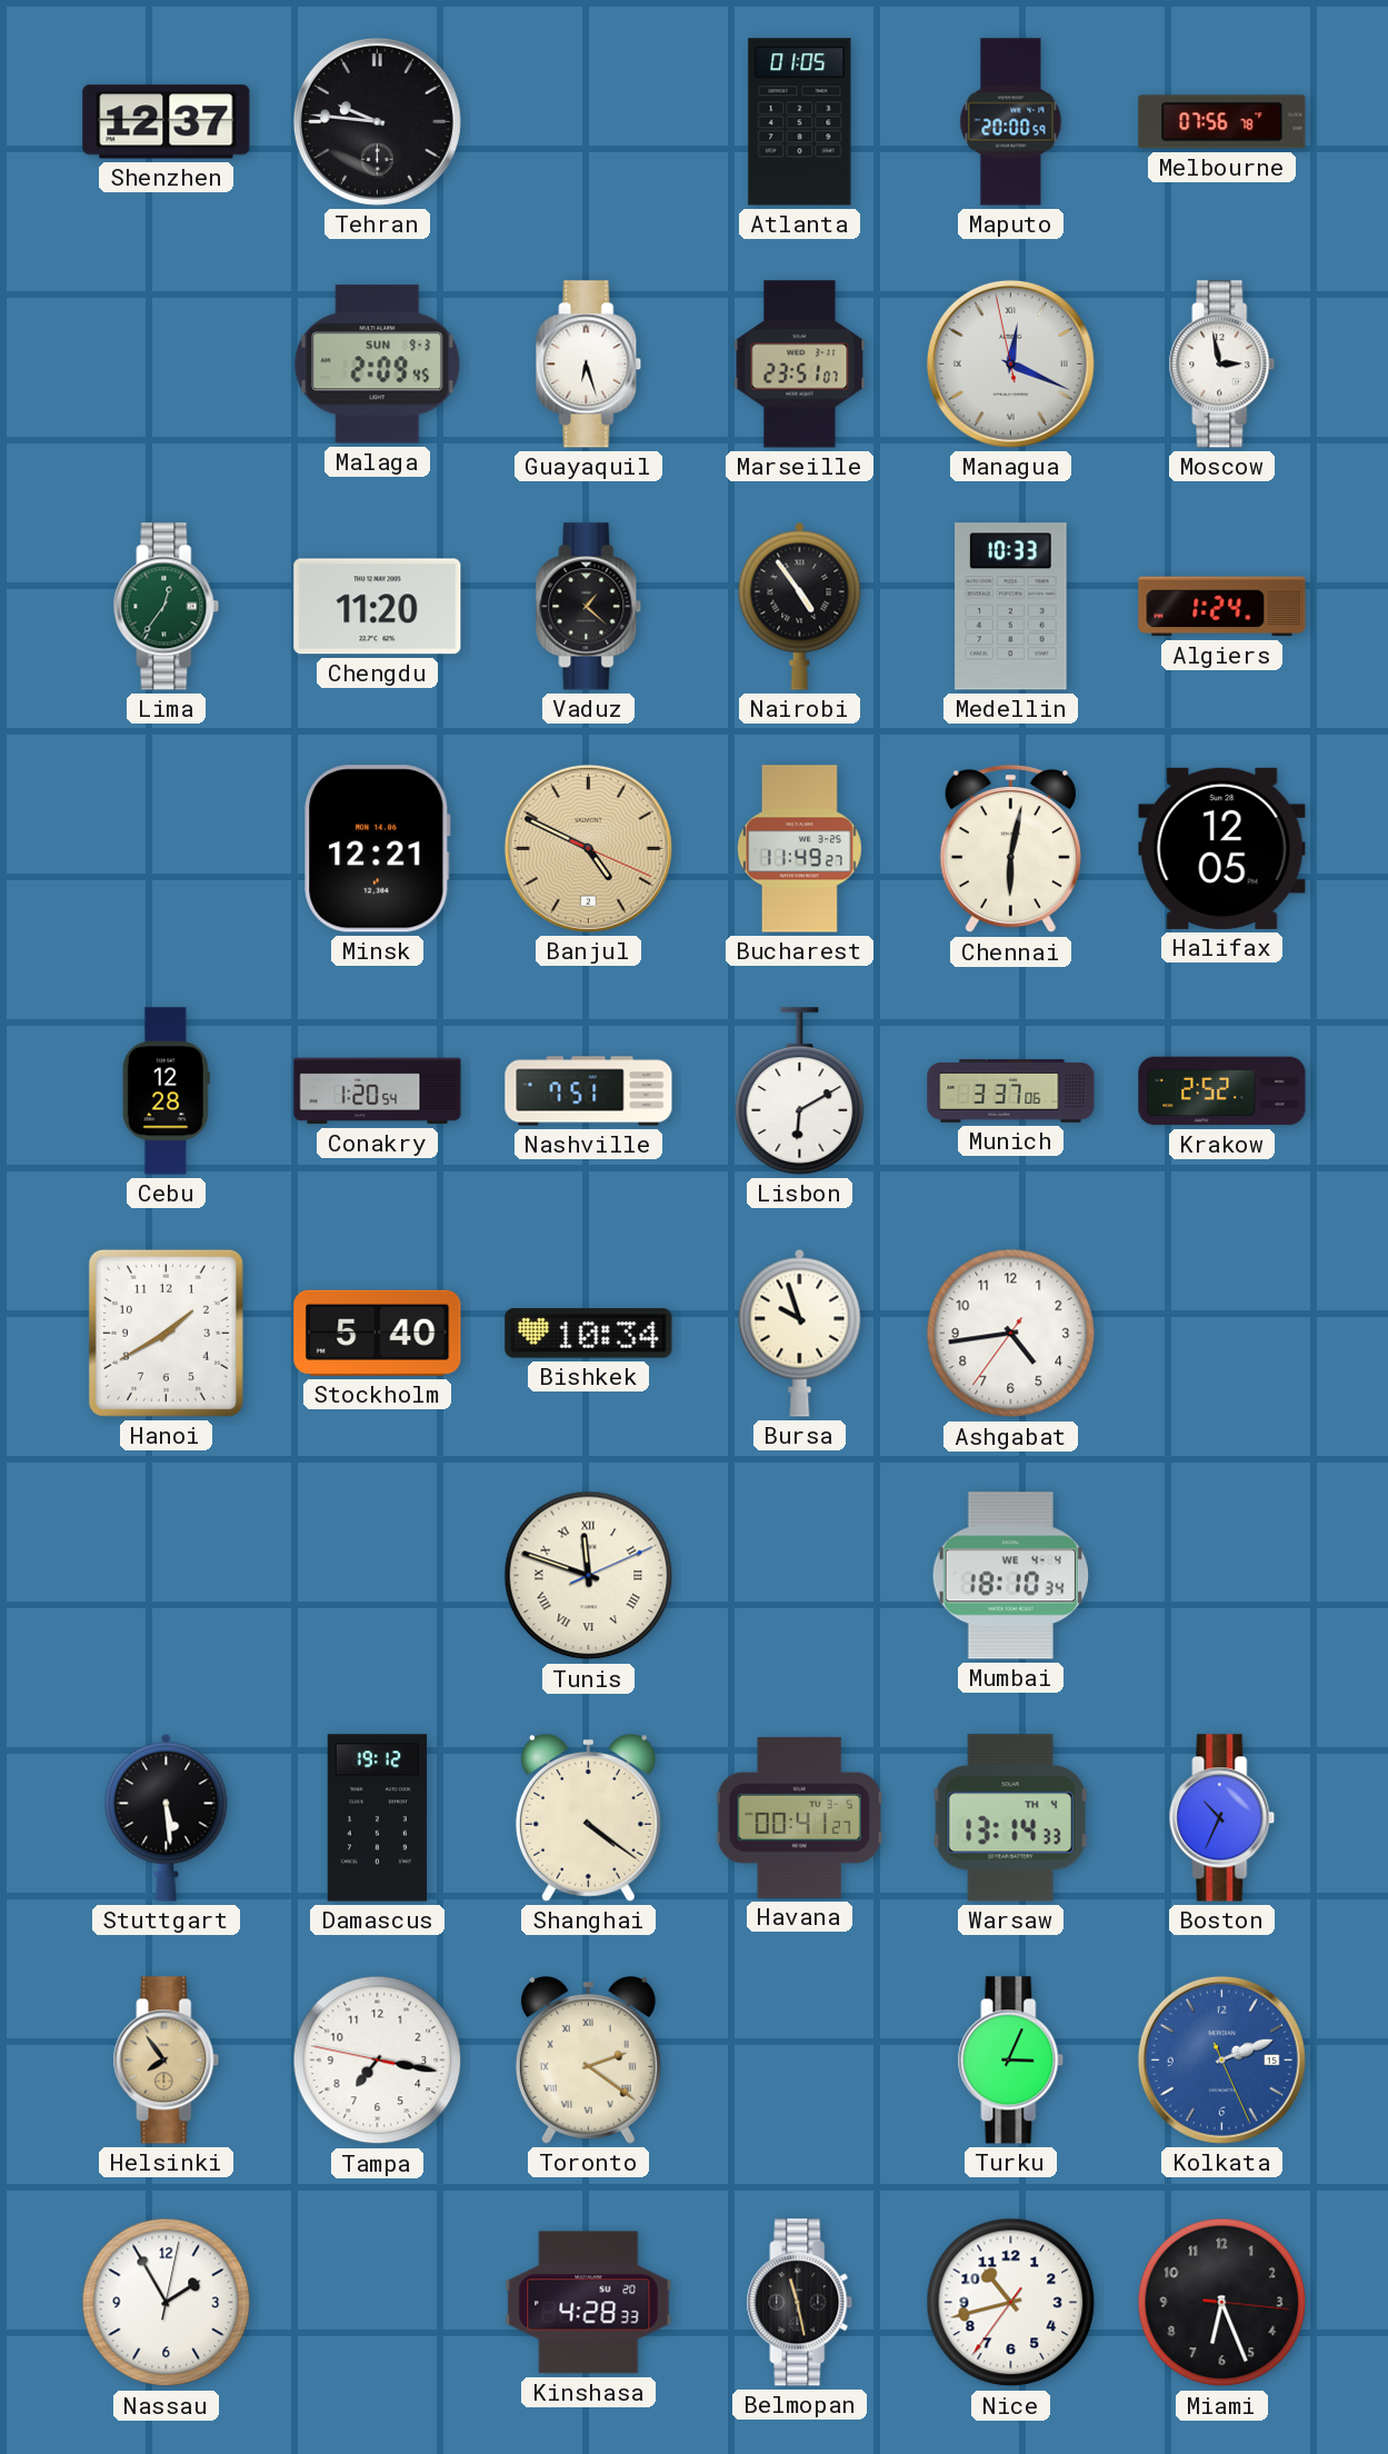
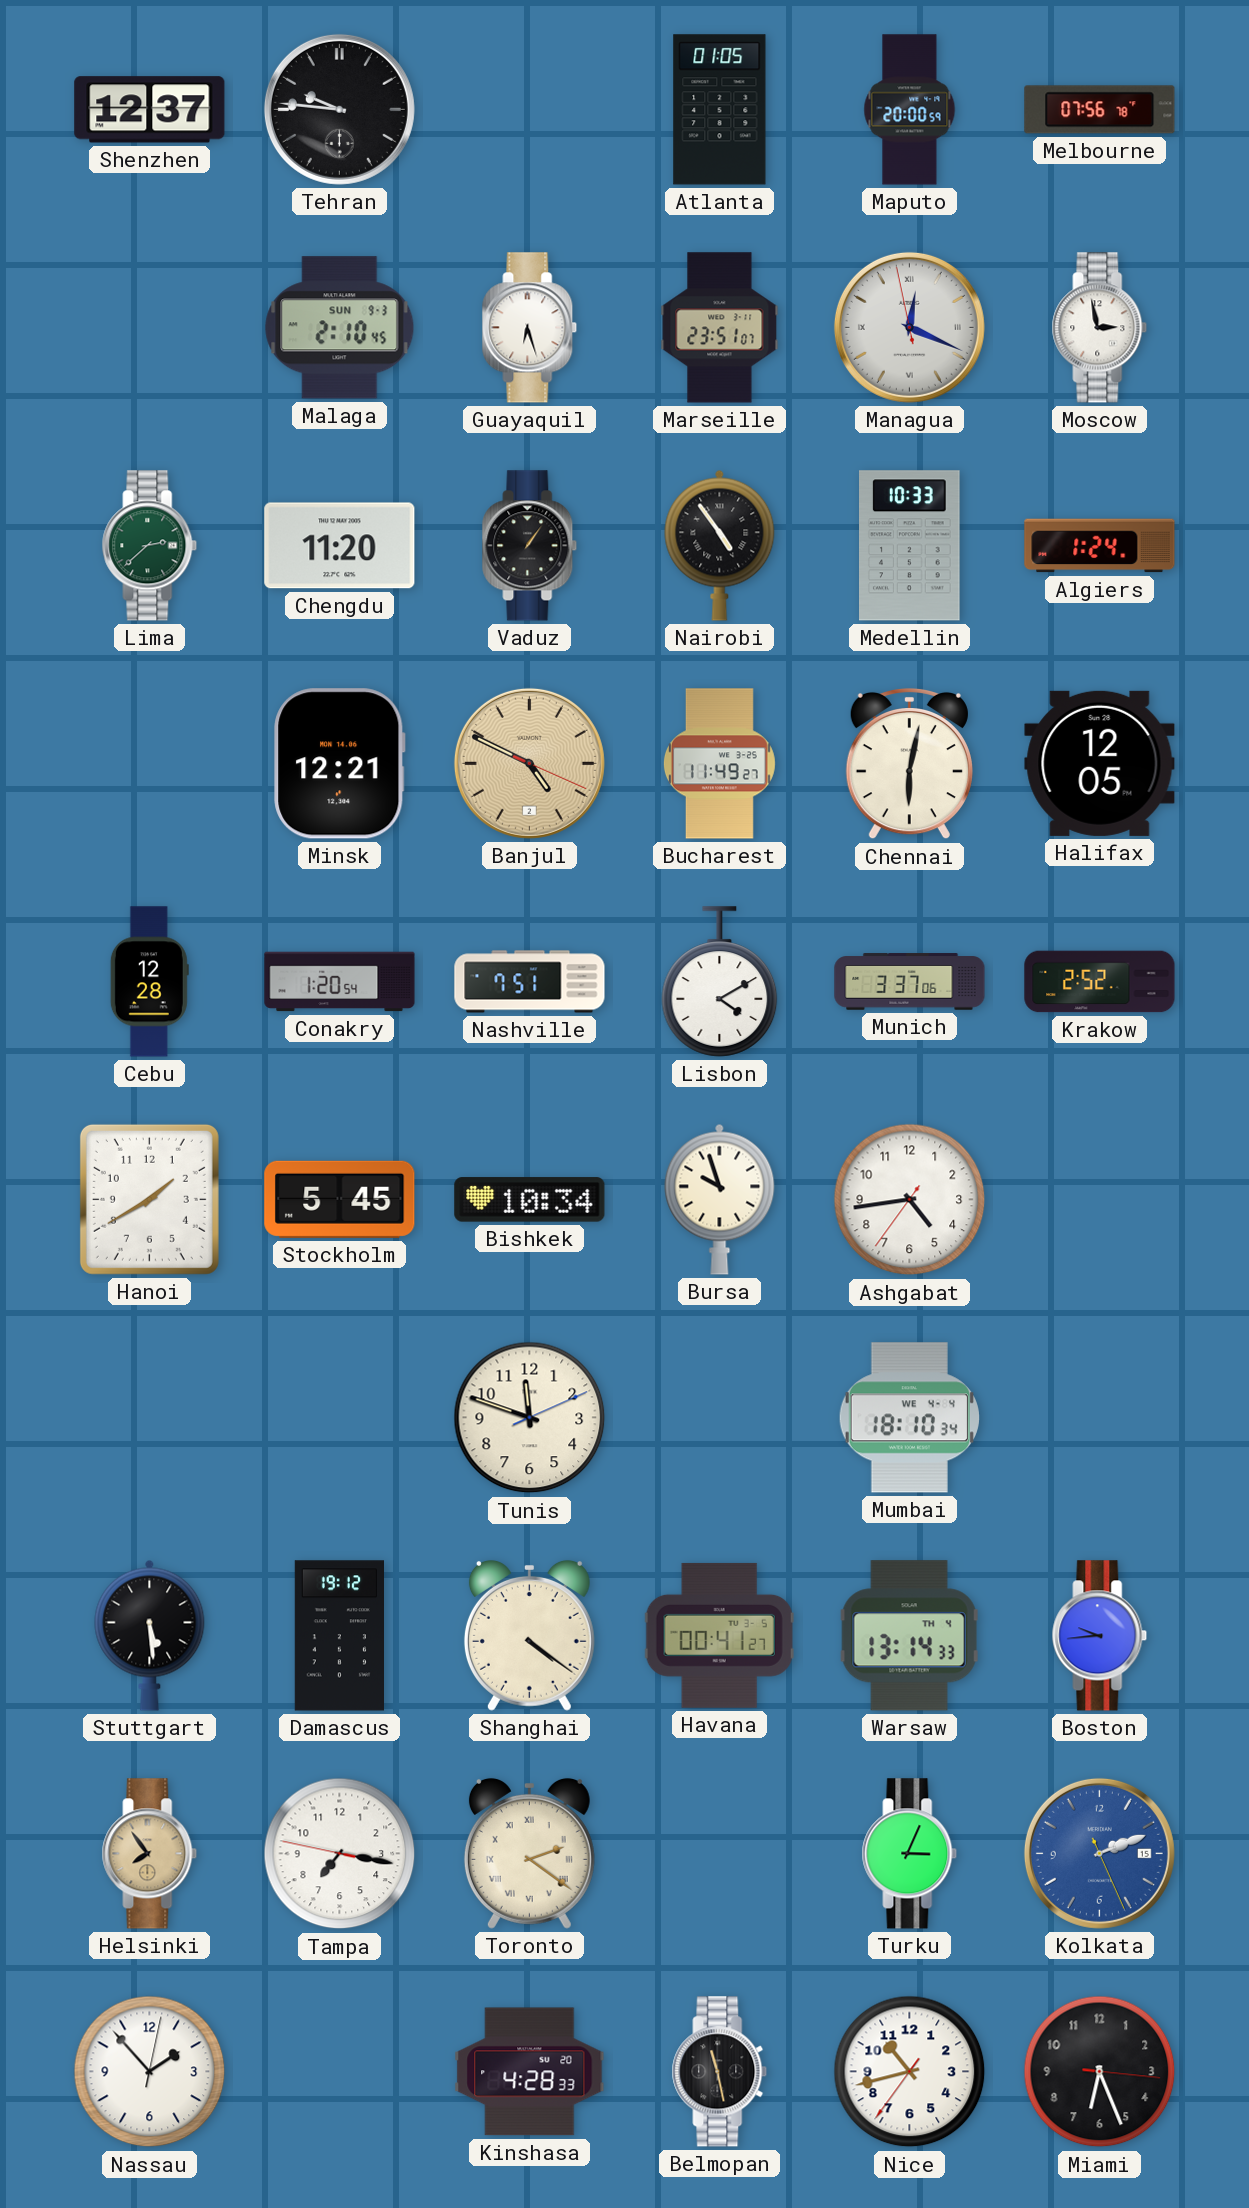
Malaga: 2:09 -> 2:10
Lima: 12:36 -> 2:38
Vaduz: 1:22 -> 1:06
Lisbon: 6:10 -> 4:10
Stockholm: 5:40 -> 5:45
Tunis numerals: Roman -> Arabic
Boston: 10:34 -> 9:44
Nassau: 1:55 -> 1:53
